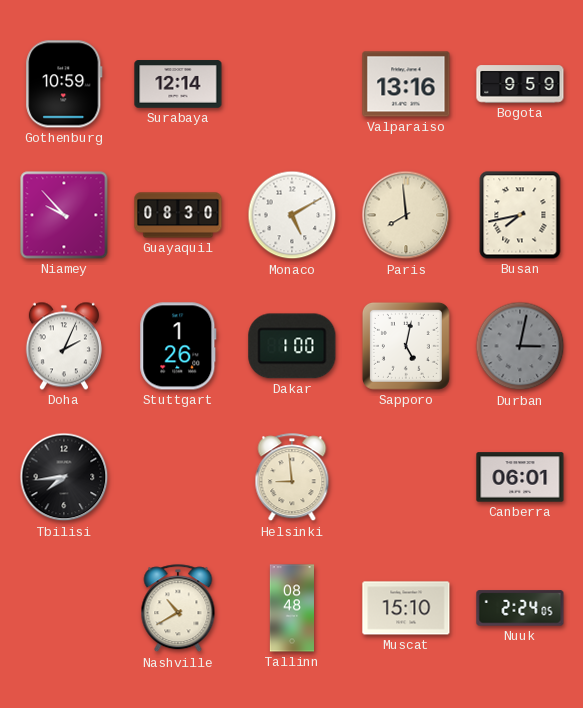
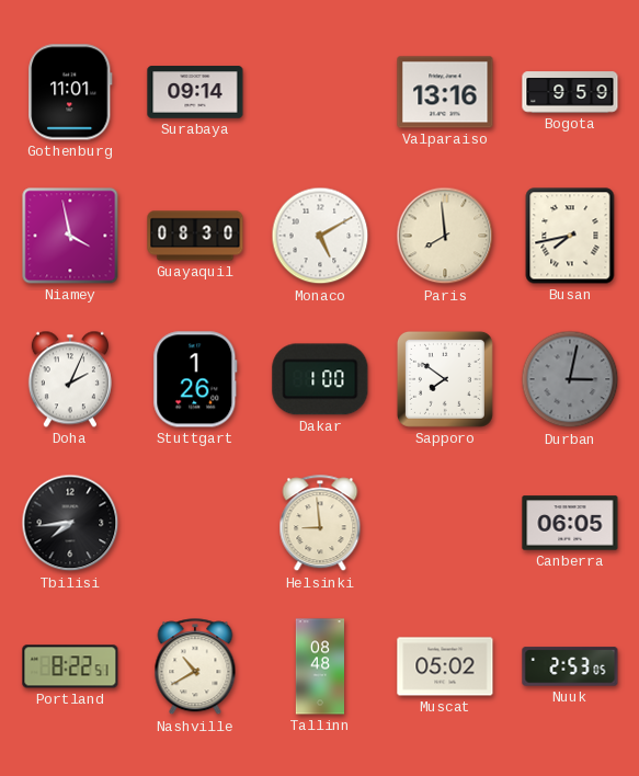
Gothenburg: 10:59 -> 11:01
Surabaya: 12:14 -> 09:14
Niamey: 9:53 -> 3:58
Sapporo: 5:02 -> 7:51
Canberra: 06:01 -> 06:05
Portland: none -> 8:22
Muscat: 15:10 -> 05:02
Nuuk: 2:24 -> 2:53
